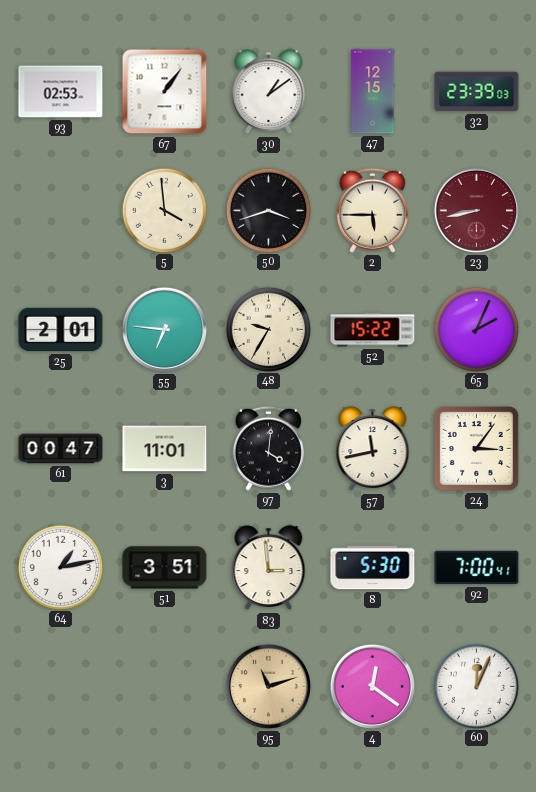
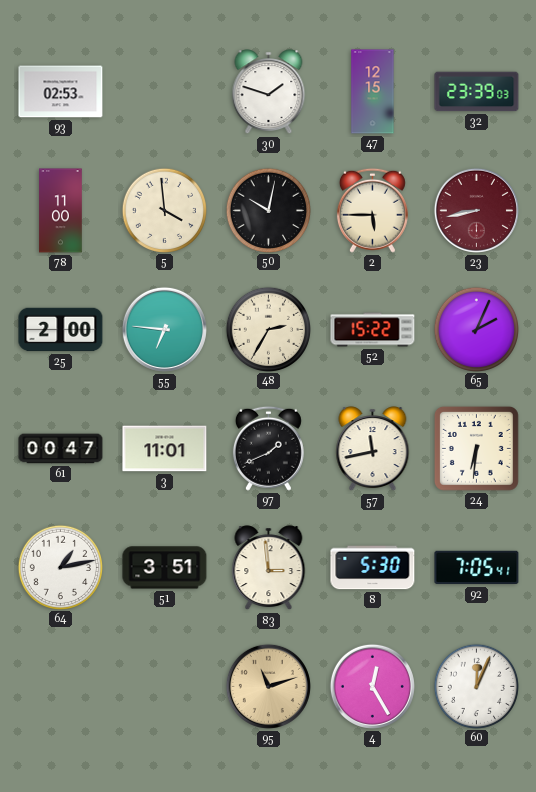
67: 1:06 -> none
30: 1:09 -> 1:48
78: none -> 11:00
50: 3:42 -> 10:02
25: 2:01 -> 2:00
48: 9:35 -> 2:35
97: 4:01 -> 1:41
24: 3:06 -> 6:31
92: 7:00 -> 7:05
4: 12:21 -> 12:25
